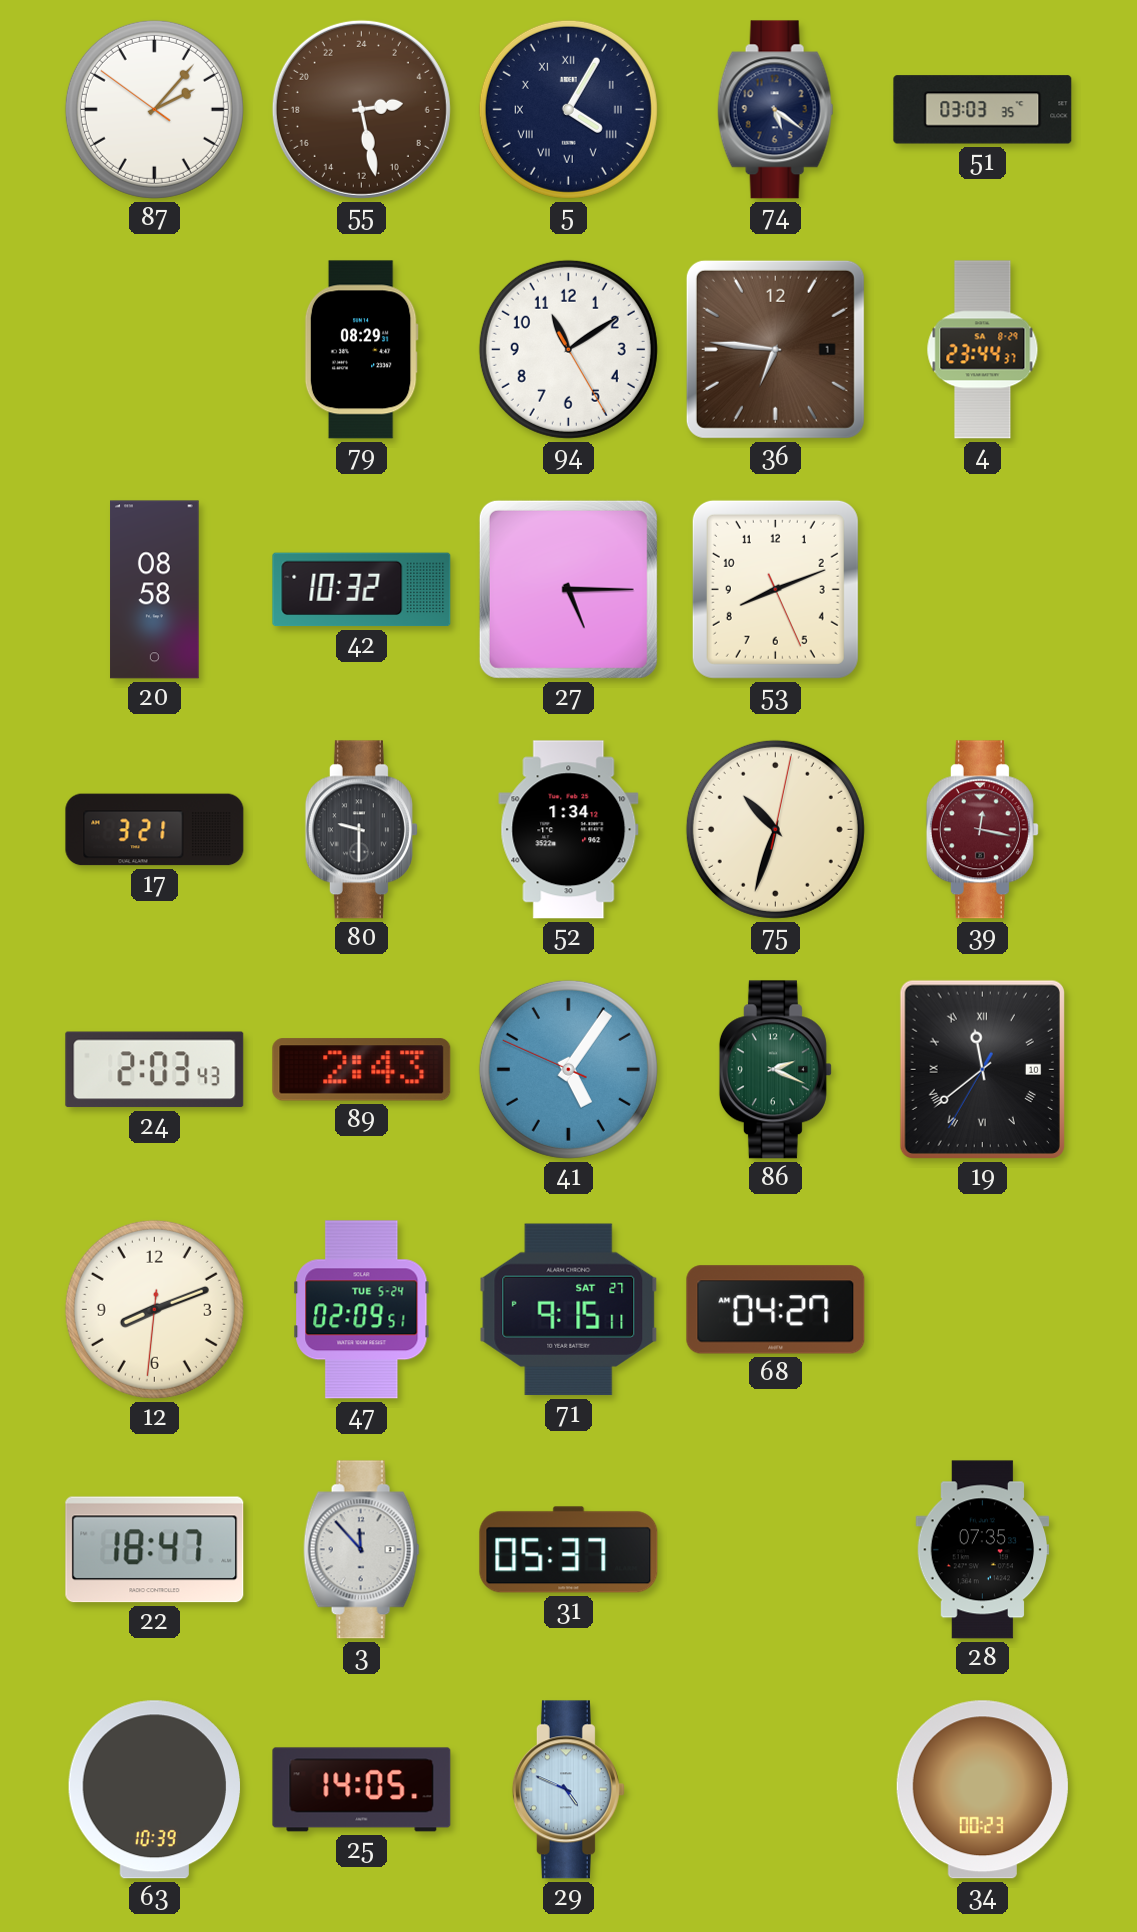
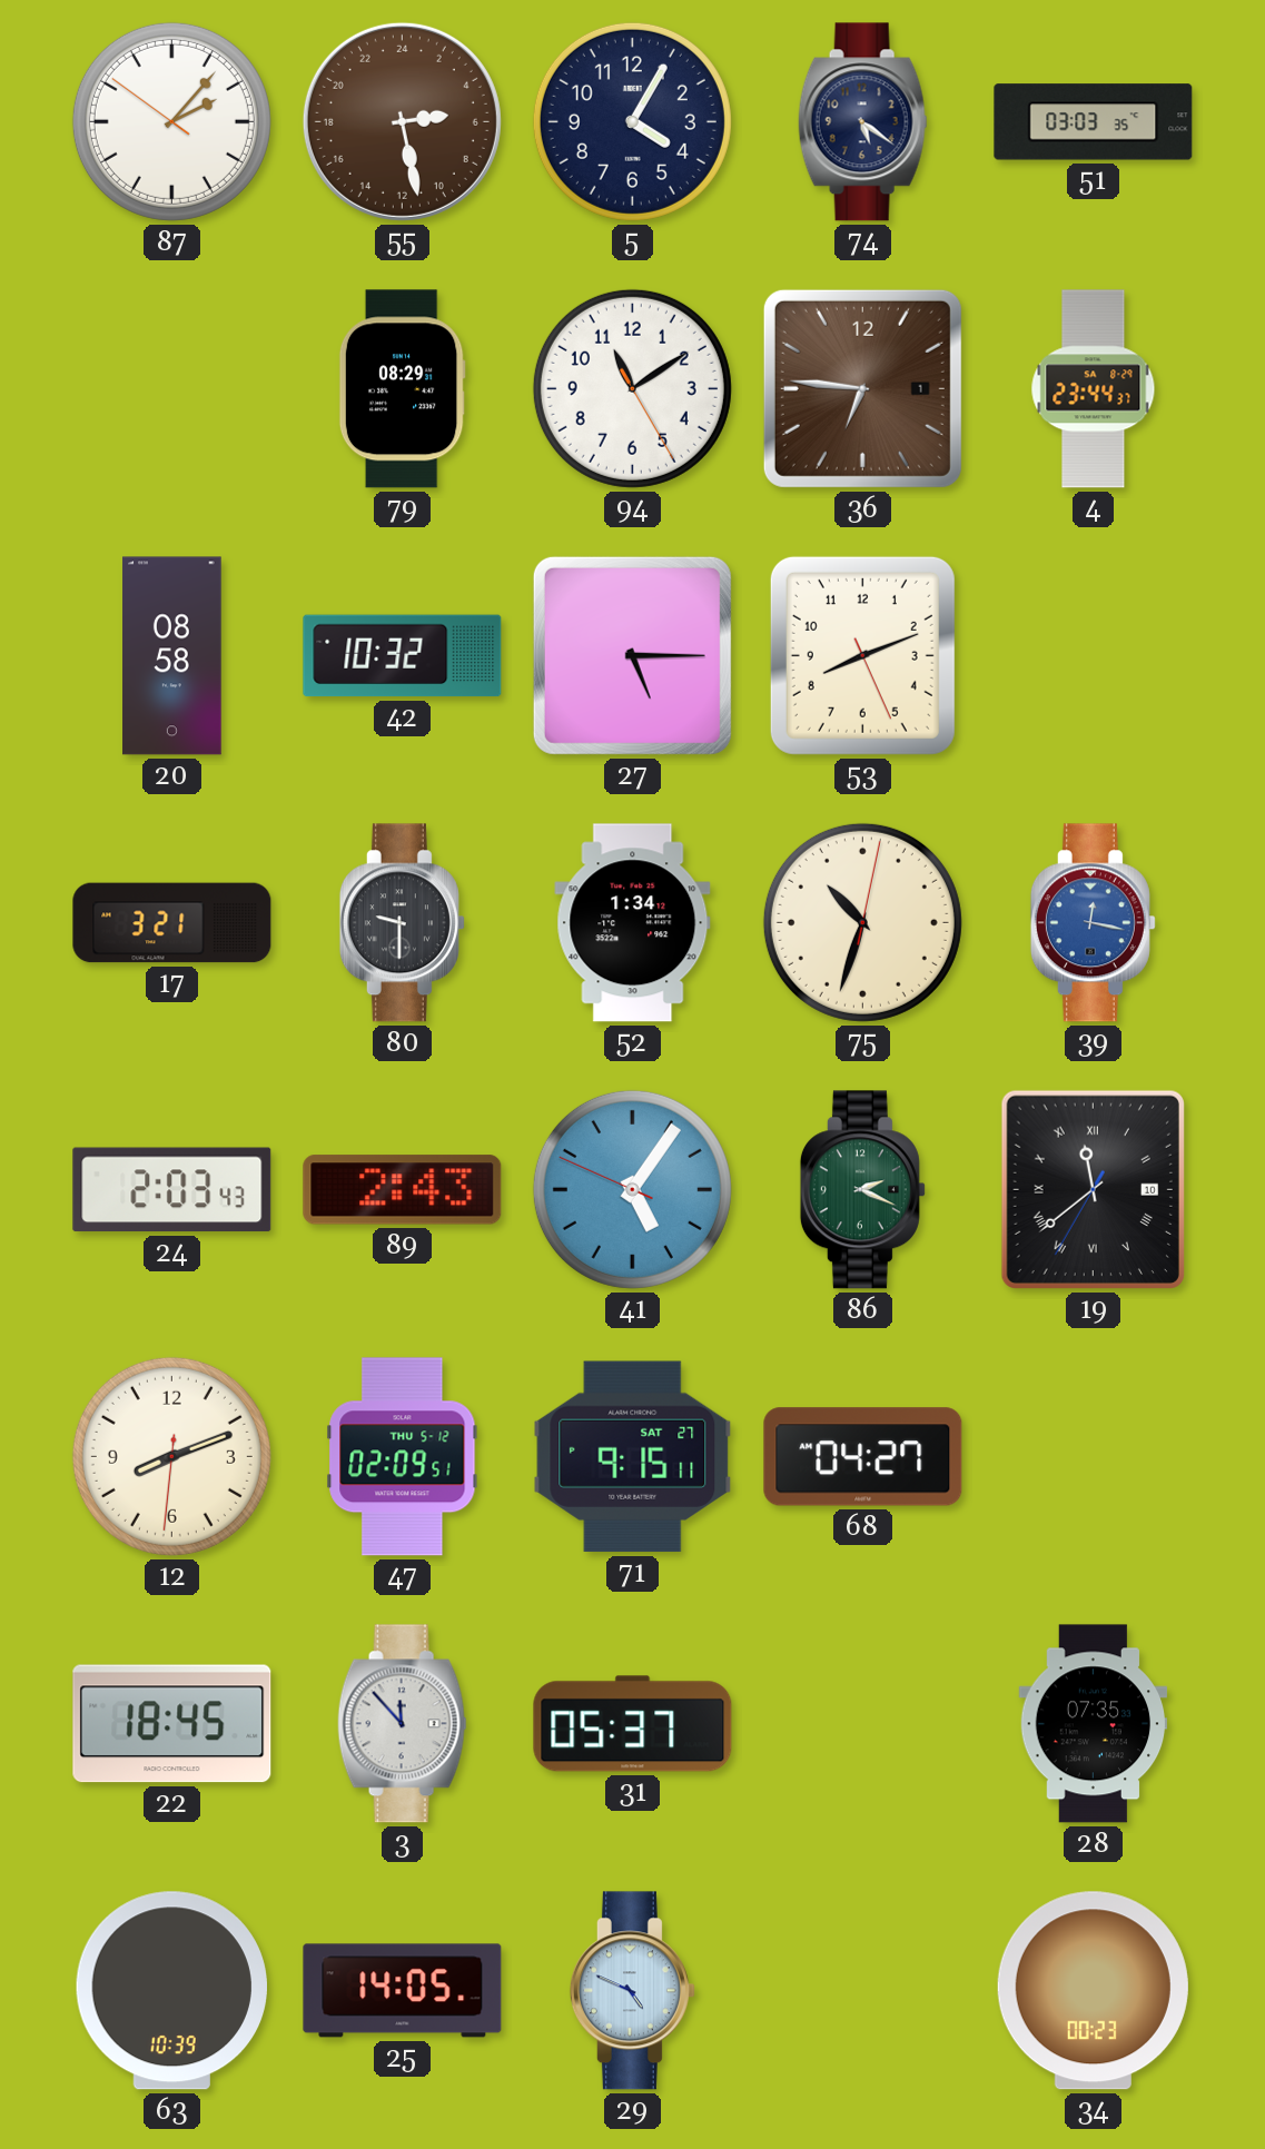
5 numerals: Roman -> Arabic
39 dial: burgundy -> blue
47 date: TUE 5-24 -> THU 5-12
22: 18:47 -> 18:45
